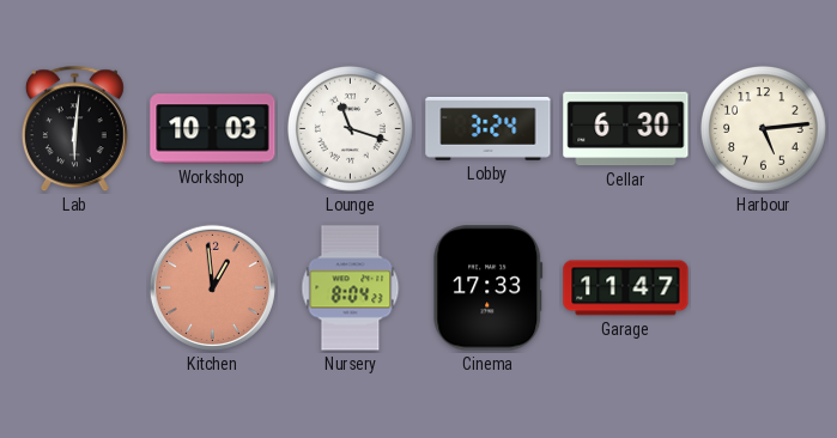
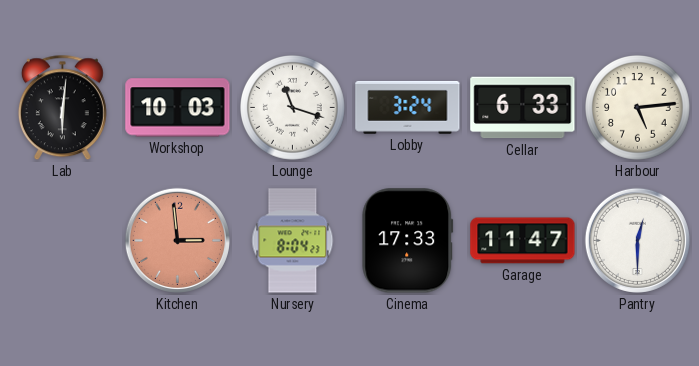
Cellar: 6:30 -> 6:33
Kitchen: 12:59 -> 2:59
Pantry: none -> 12:30
